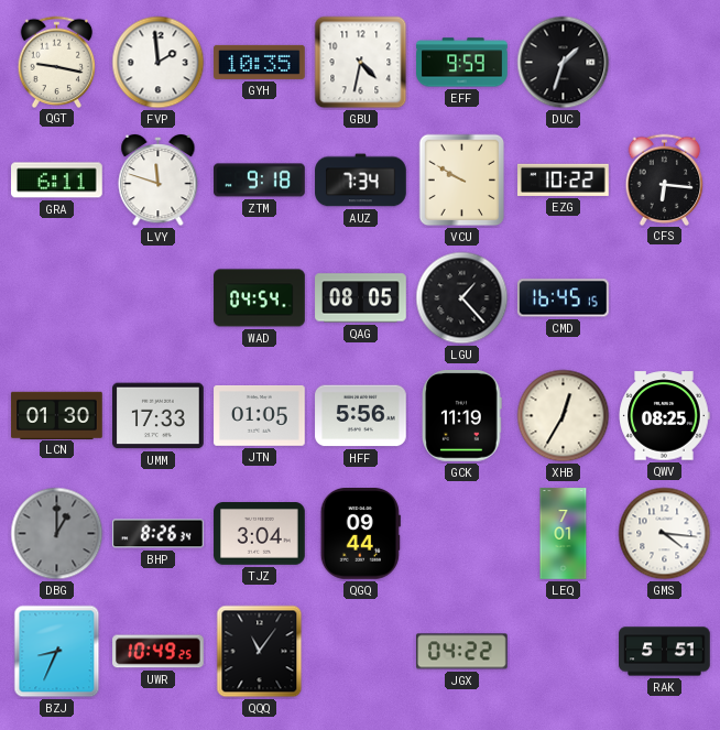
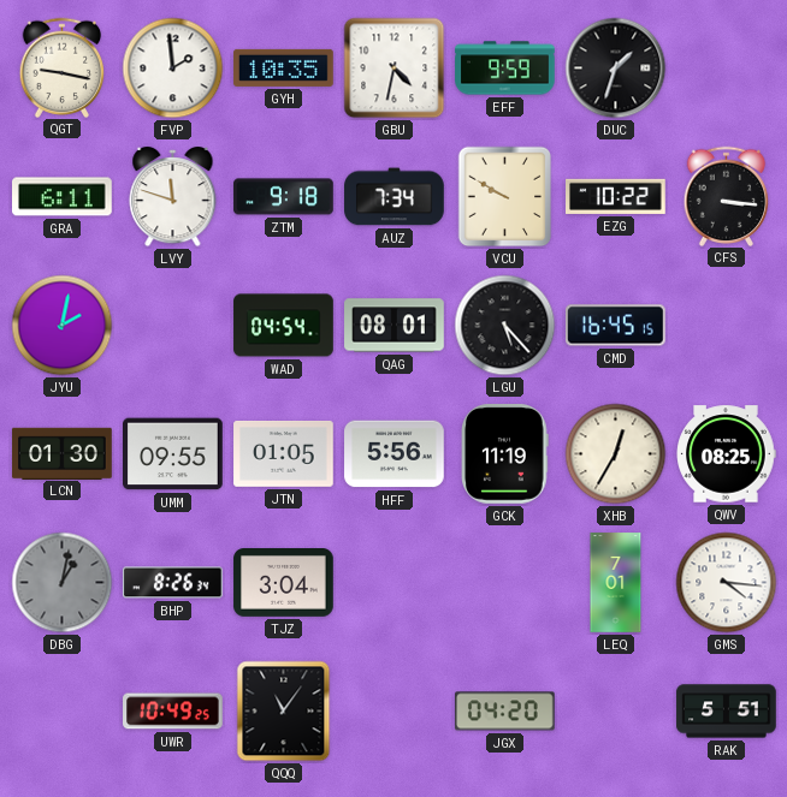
CFS: 6:16 -> 3:16
JYU: none -> 2:02
QAG: 08:05 -> 08:01
LGU: 1:23 -> 5:23
UMM: 17:33 -> 09:55
DBG: 1:00 -> 1:02
QGQ: 09:44 -> none
BZJ: 8:34 -> none
JGX: 04:22 -> 04:20
